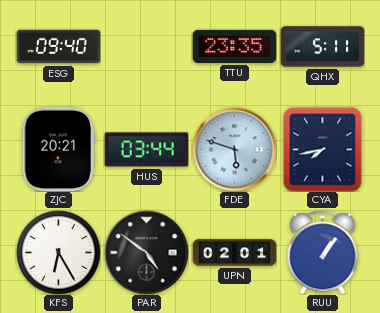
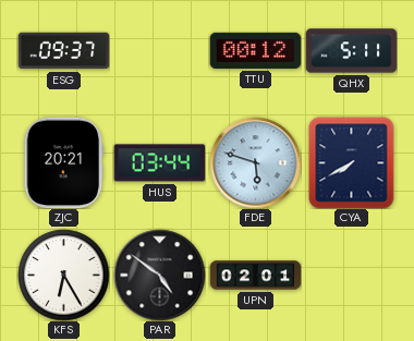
ESG: 09:40 -> 09:37
TTU: 23:35 -> 00:12
CYA: 7:43 -> 7:40
RUU: 1:06 -> none
